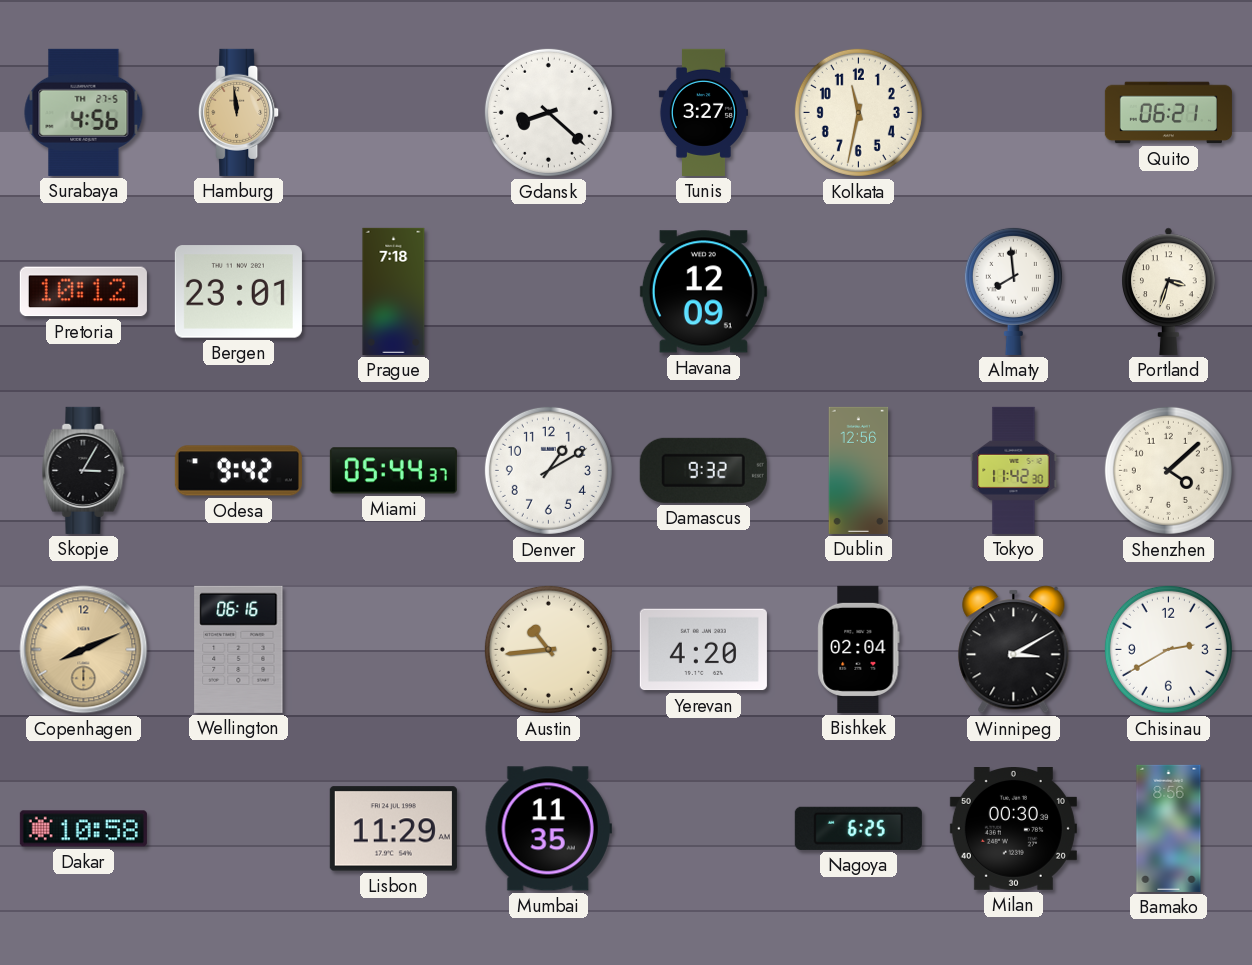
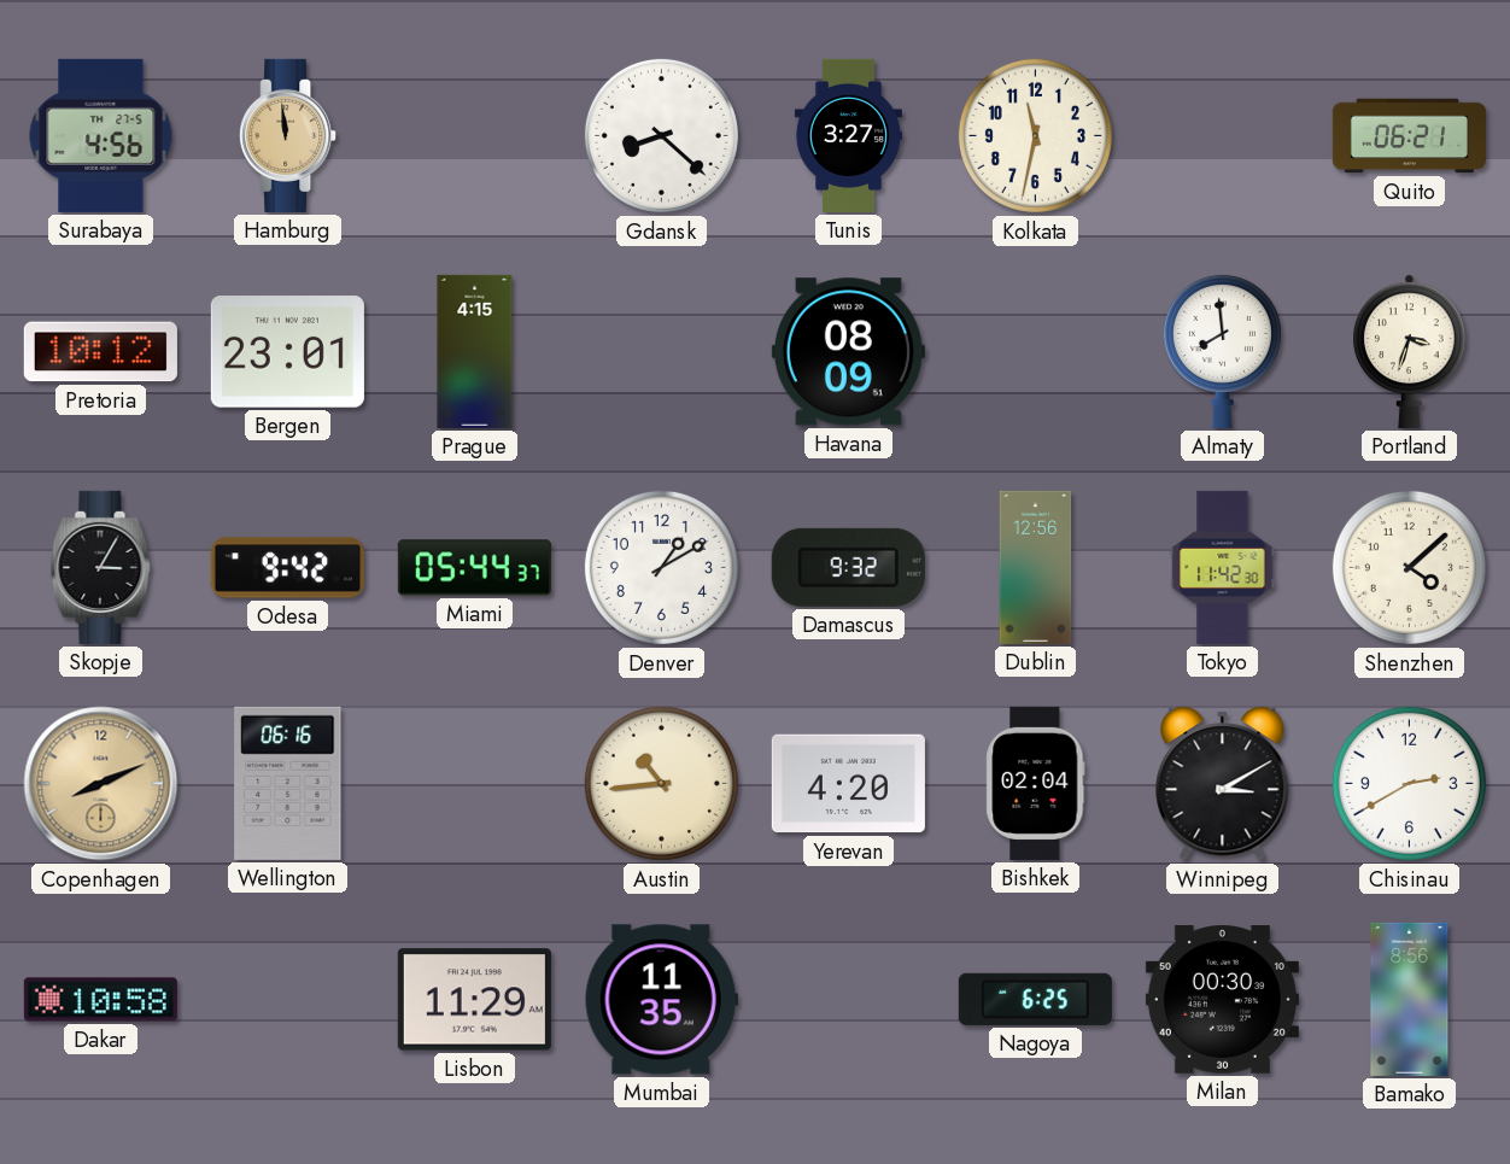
Prague: 7:18 -> 4:15
Havana: 12:09 -> 08:09
